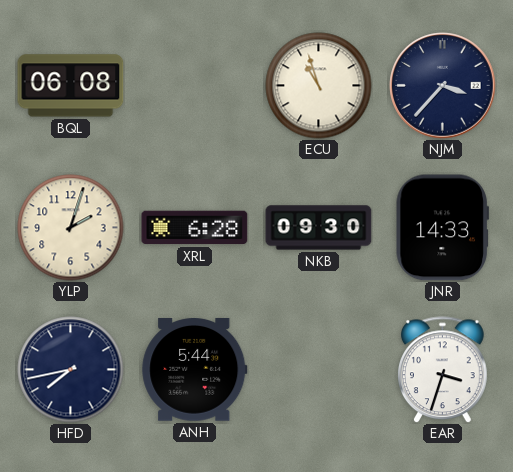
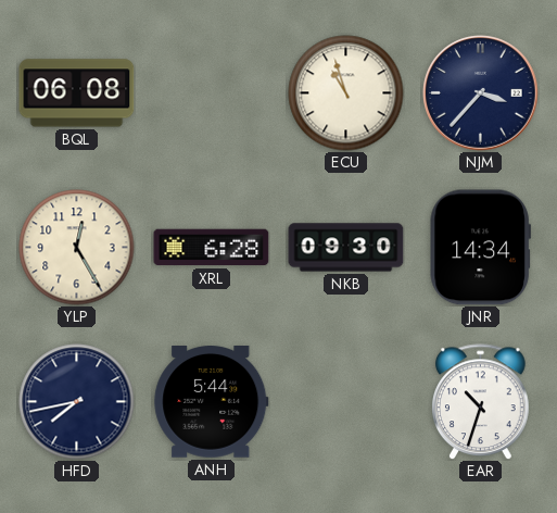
YLP: 2:03 -> 12:25
JNR: 14:33 -> 14:34
EAR: 3:33 -> 10:33
